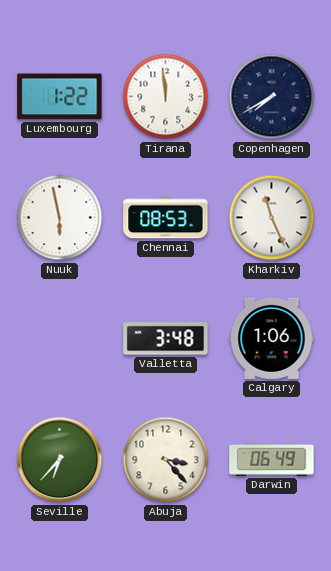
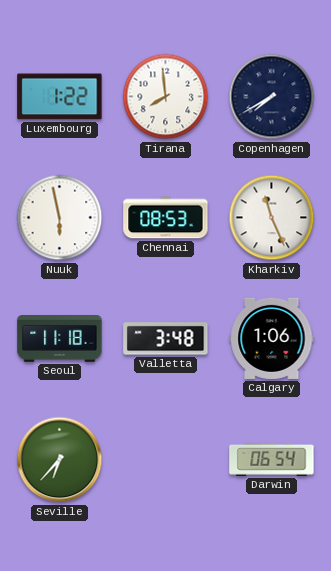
Tirana: 11:59 -> 7:59
Seoul: none -> 11:18
Abuja: 3:23 -> none
Darwin: 06:49 -> 06:54
